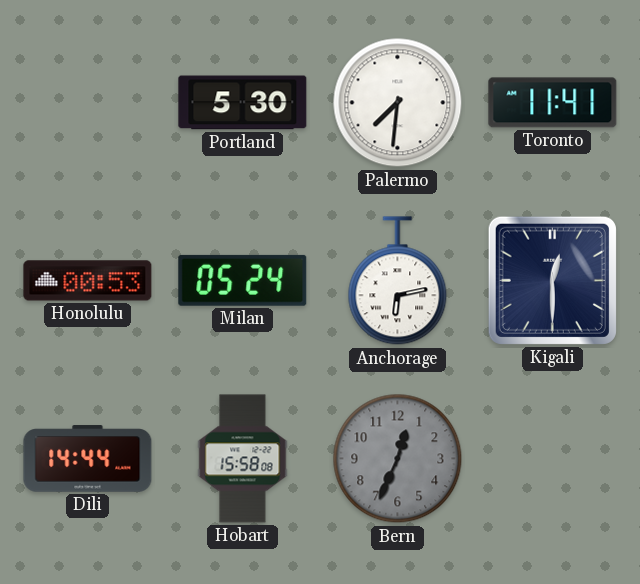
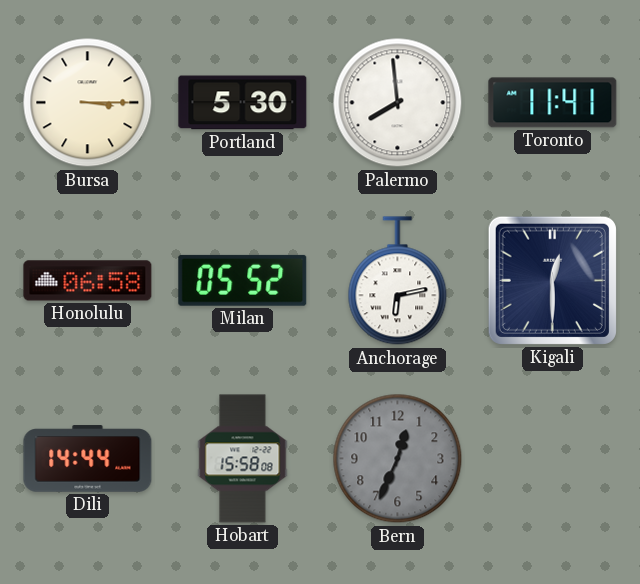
Bursa: none -> 3:15
Palermo: 7:31 -> 7:59
Honolulu: 00:53 -> 06:58
Milan: 05:24 -> 05:52
